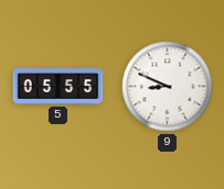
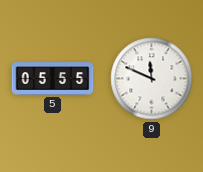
9: 8:49 -> 11:49
